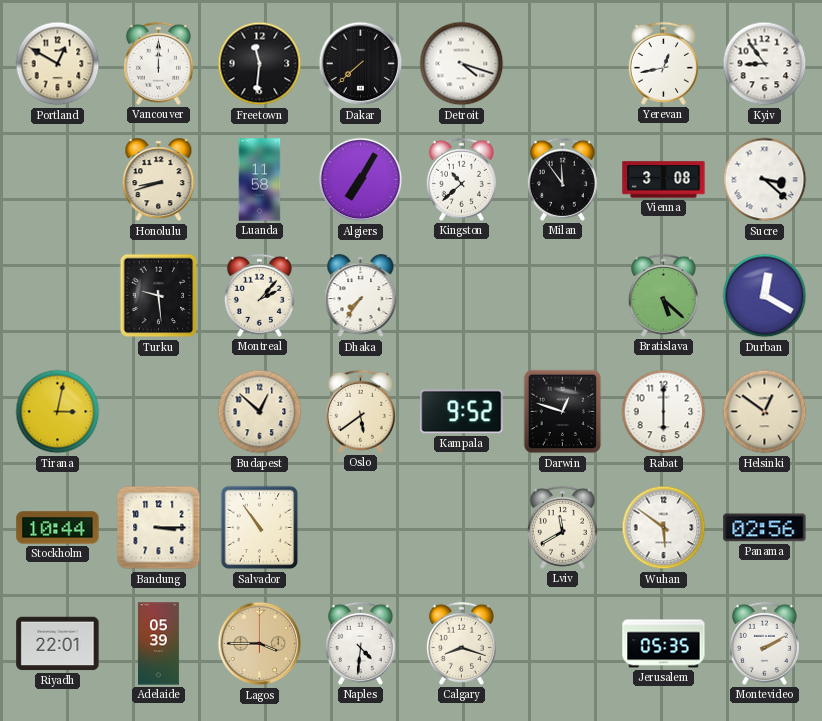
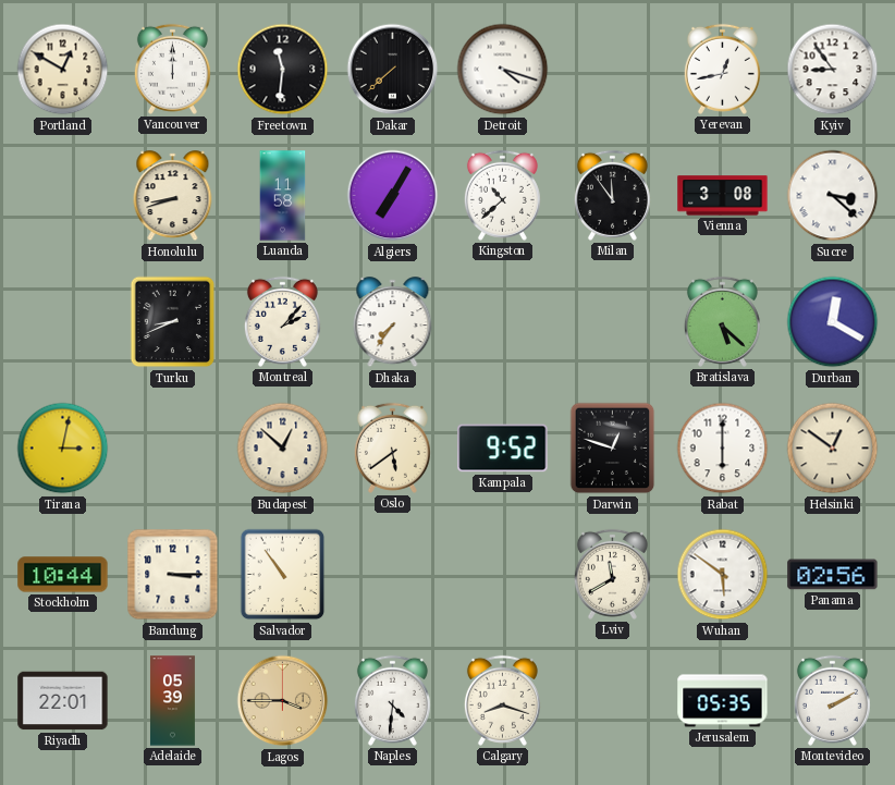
Turku: 9:29 -> 8:41
